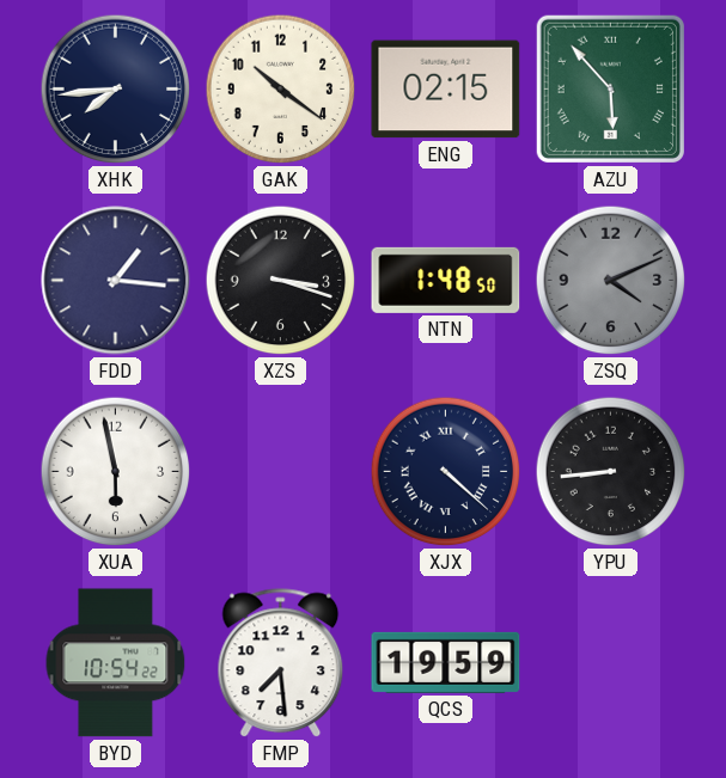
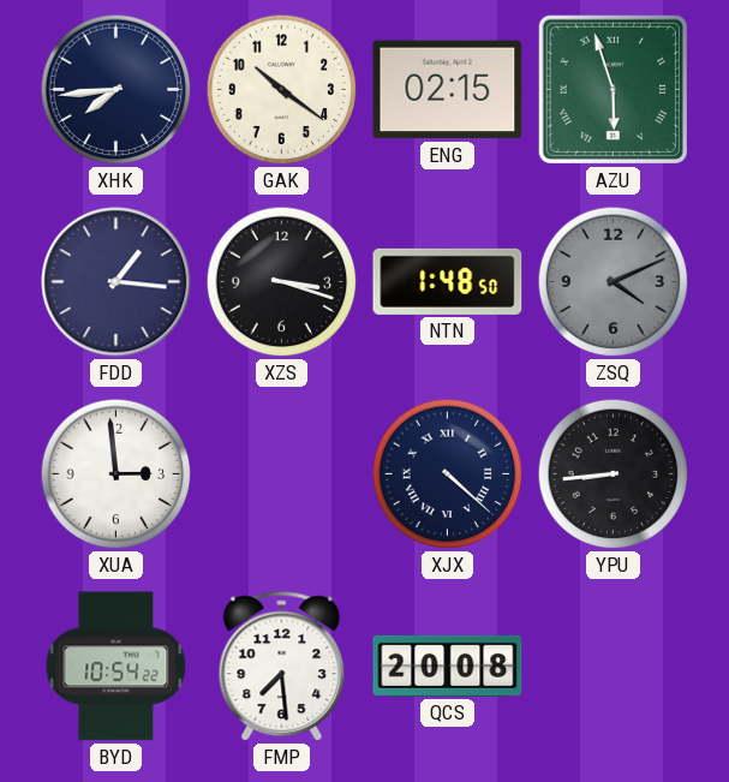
AZU: 5:53 -> 5:57
XUA: 5:58 -> 2:59
QCS: 19:59 -> 20:08
